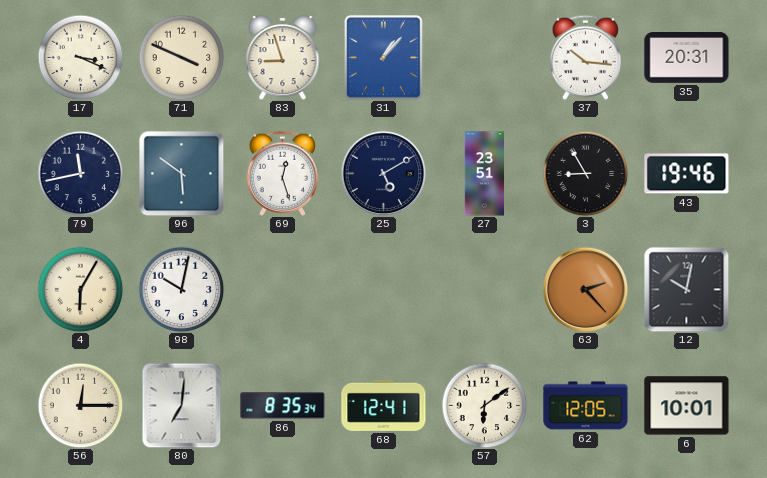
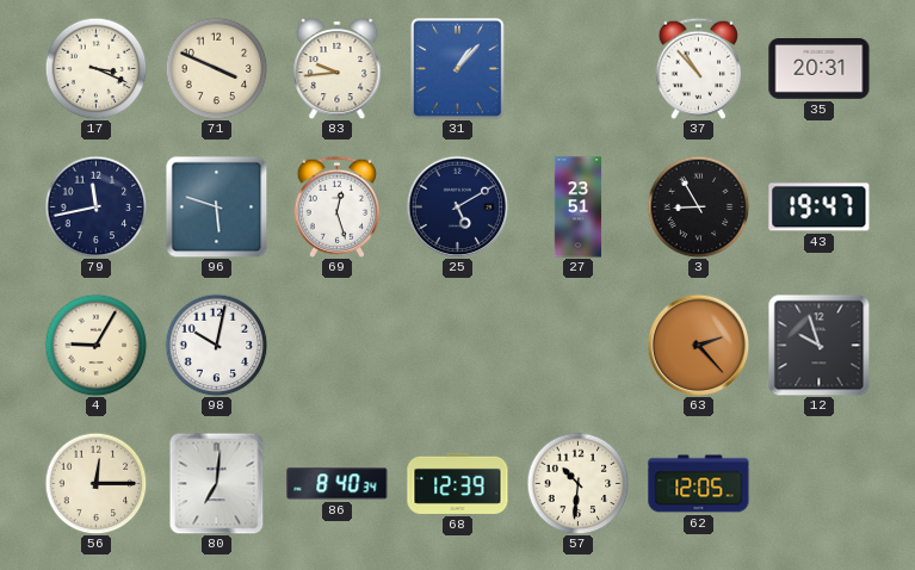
83: 8:57 -> 9:44
37: 10:16 -> 10:53
96: 5:51 -> 5:48
43: 19:46 -> 19:47
4: 6:05 -> 9:05
12: 10:02 -> 9:57
86: 8:35 -> 8:40
68: 12:41 -> 12:39
57: 6:09 -> 10:31
6: 10:01 -> none
